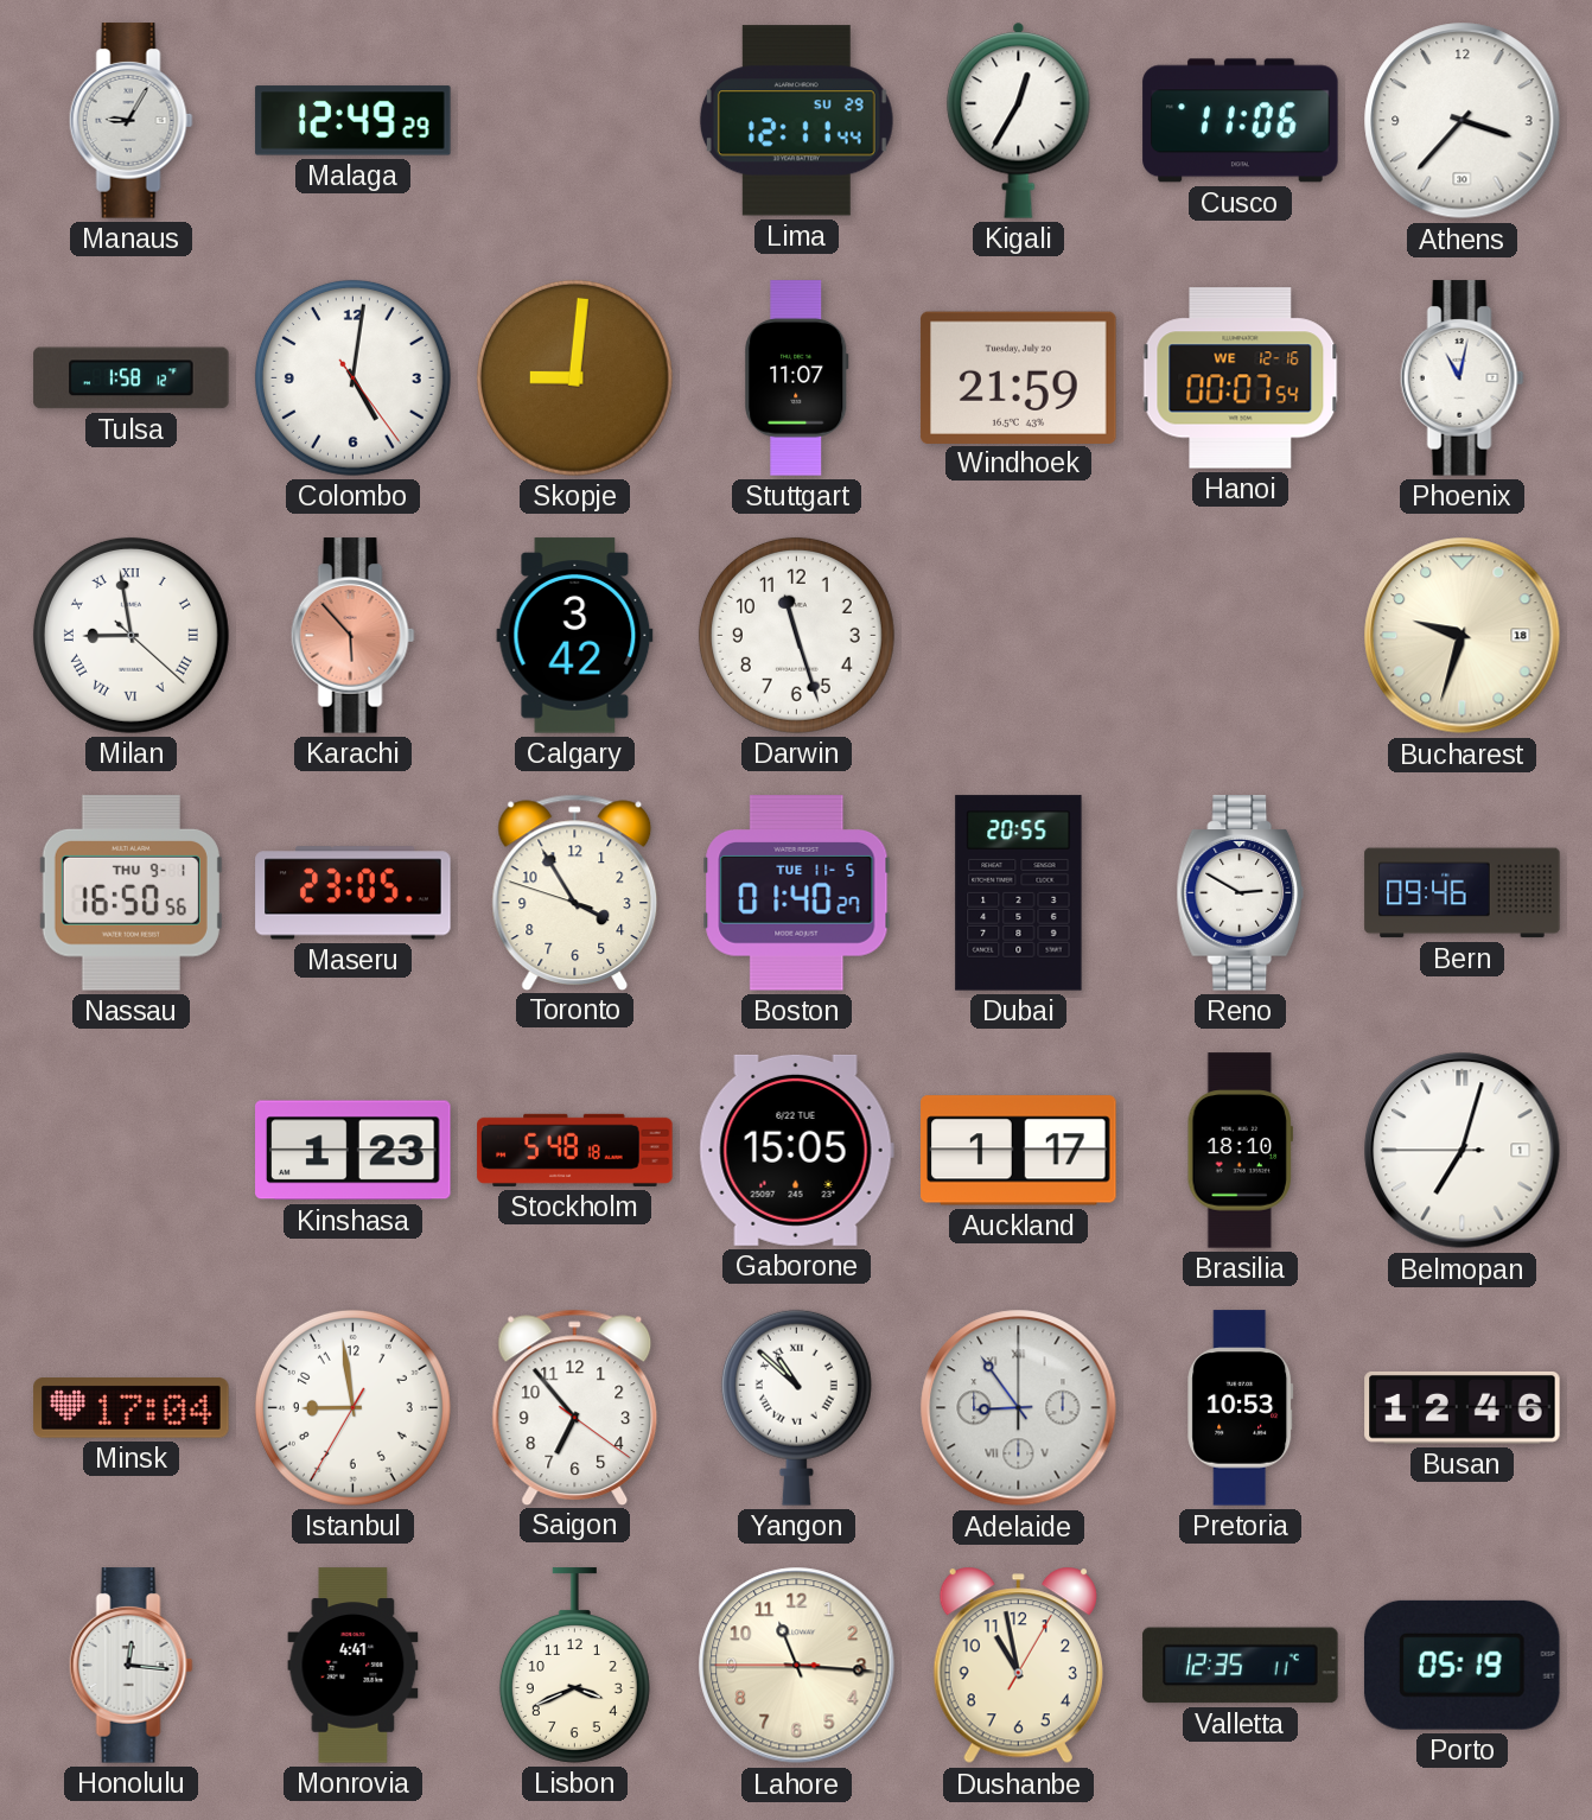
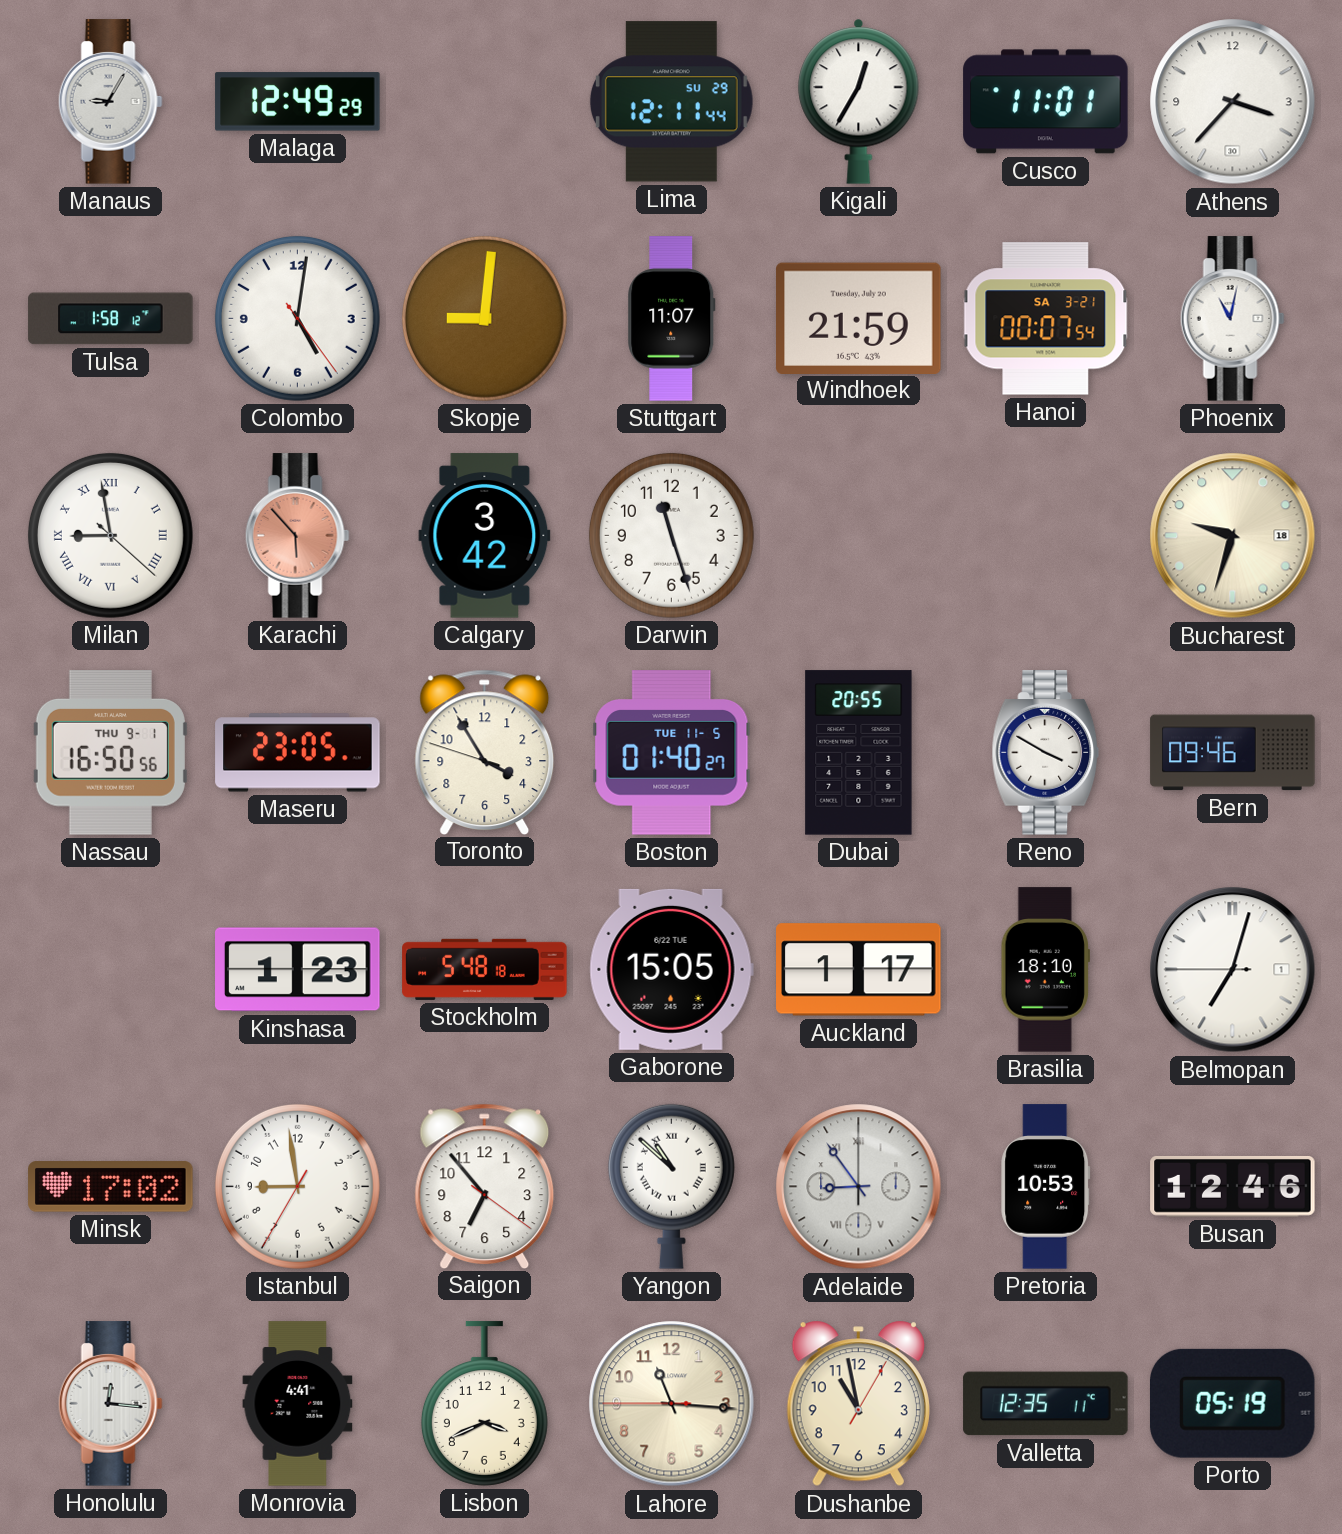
Cusco: 11:06 -> 11:01
Hanoi date: WE 12-16 -> SA 3-21
Reno: 2:50 -> 3:50
Minsk: 17:04 -> 17:02
